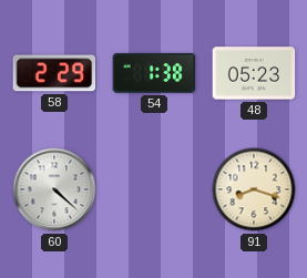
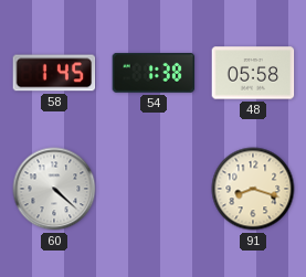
58: 2:29 -> 1:45
48: 05:23 -> 05:58
